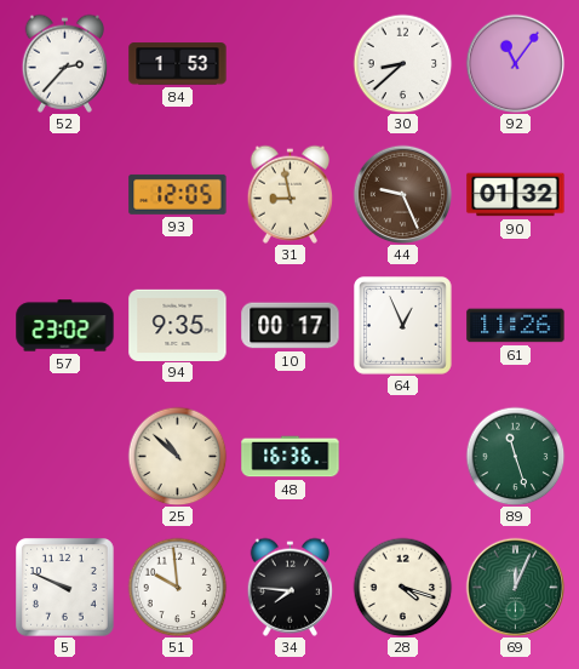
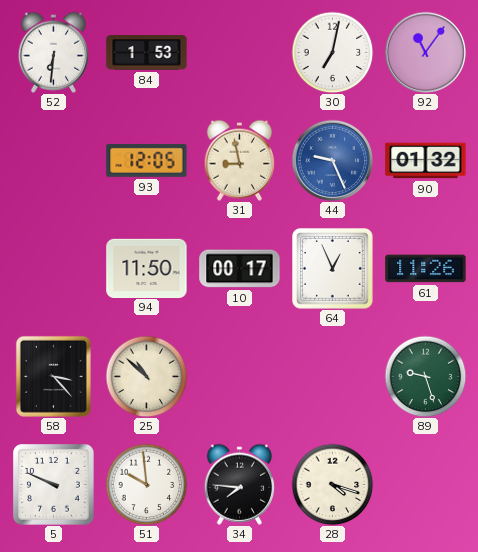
52: 2:37 -> 6:31
30: 8:38 -> 7:02
44 dial: brown -> blue
57: 23:02 -> none
94: 9:35 -> 11:50
58: none -> 3:23
48: 16:36 -> none
89: 11:27 -> 9:27
69: 12:04 -> none
